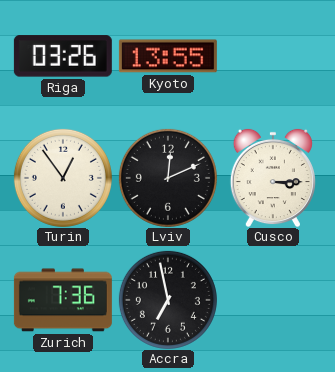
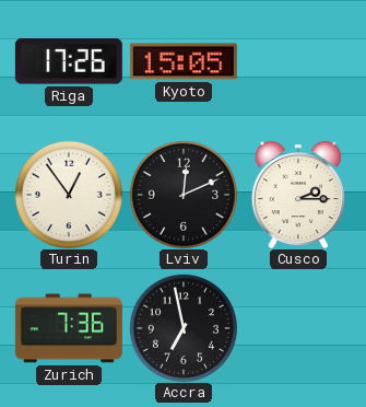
Riga: 03:26 -> 17:26
Kyoto: 13:55 -> 15:05
Cusco: 3:15 -> 2:15
